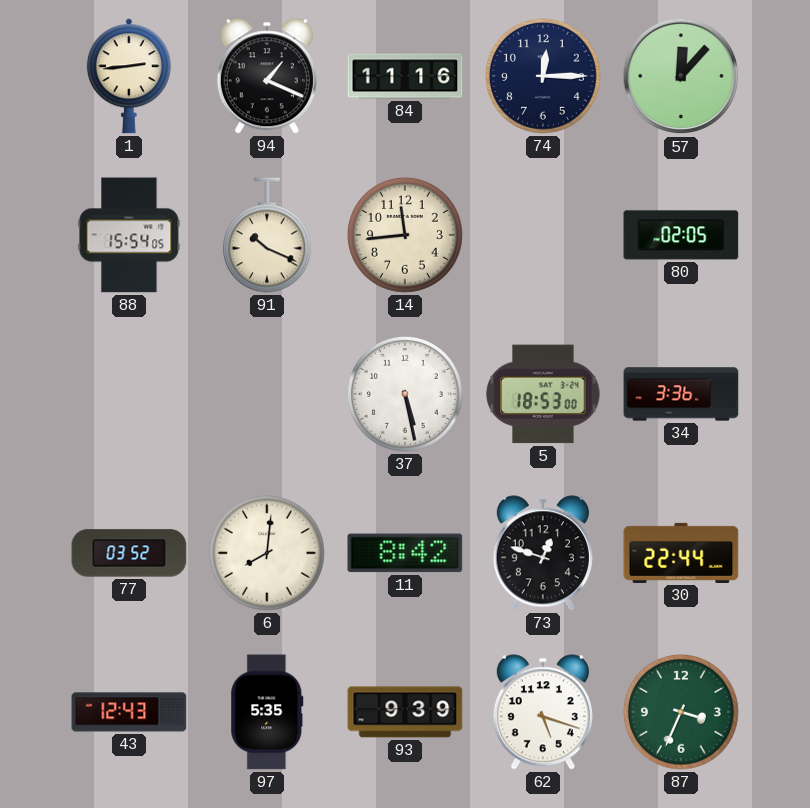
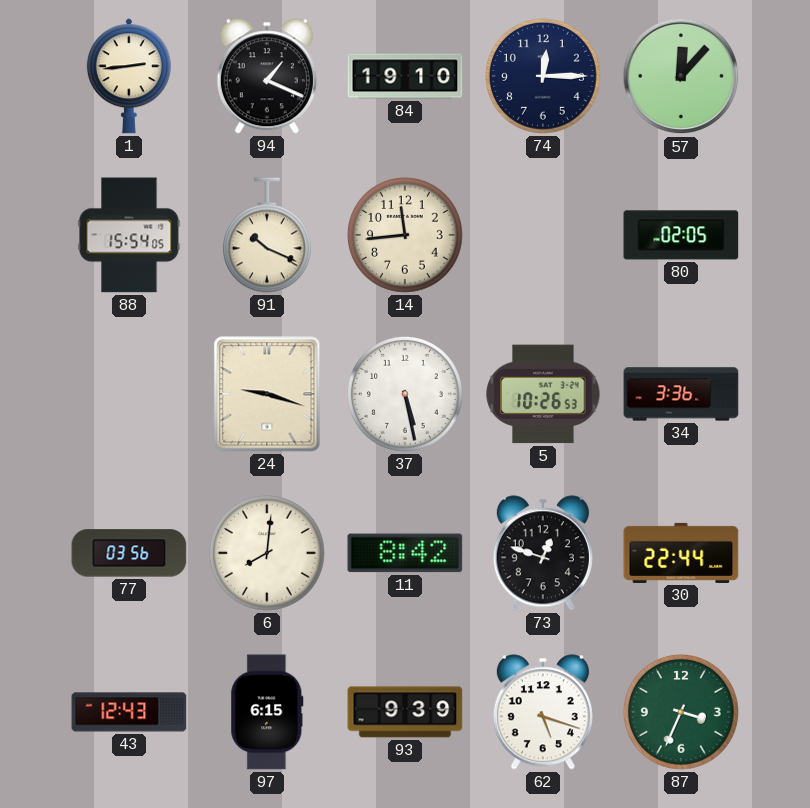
84: 11:16 -> 19:10
24: none -> 9:18
5: 18:53 -> 10:26
77: 03:52 -> 03:56
97: 5:35 -> 6:15
